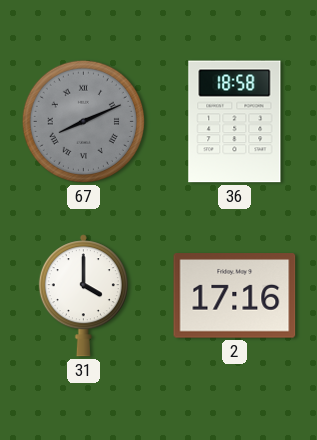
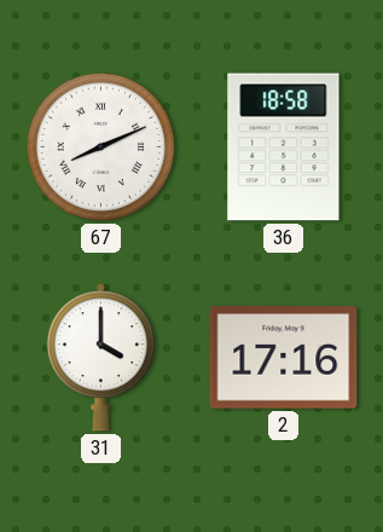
67 dial: grey -> white
